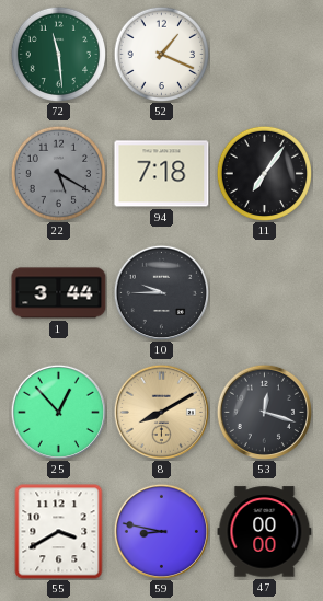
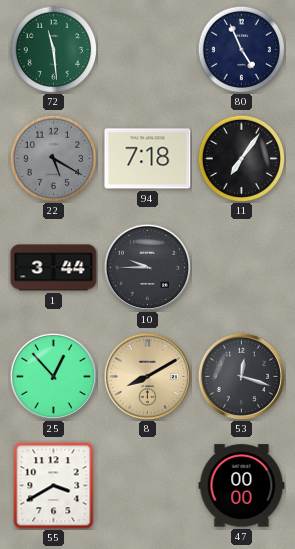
52: 1:19 -> none
80: none -> 4:56
59: 8:47 -> none
